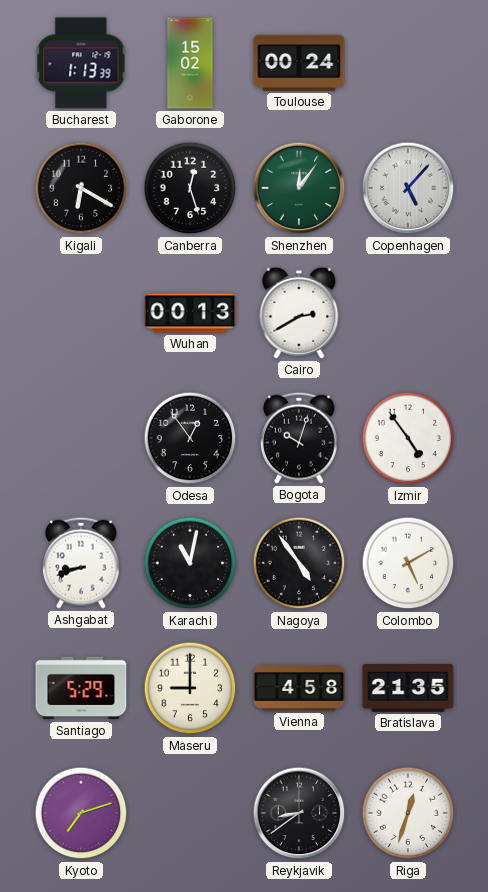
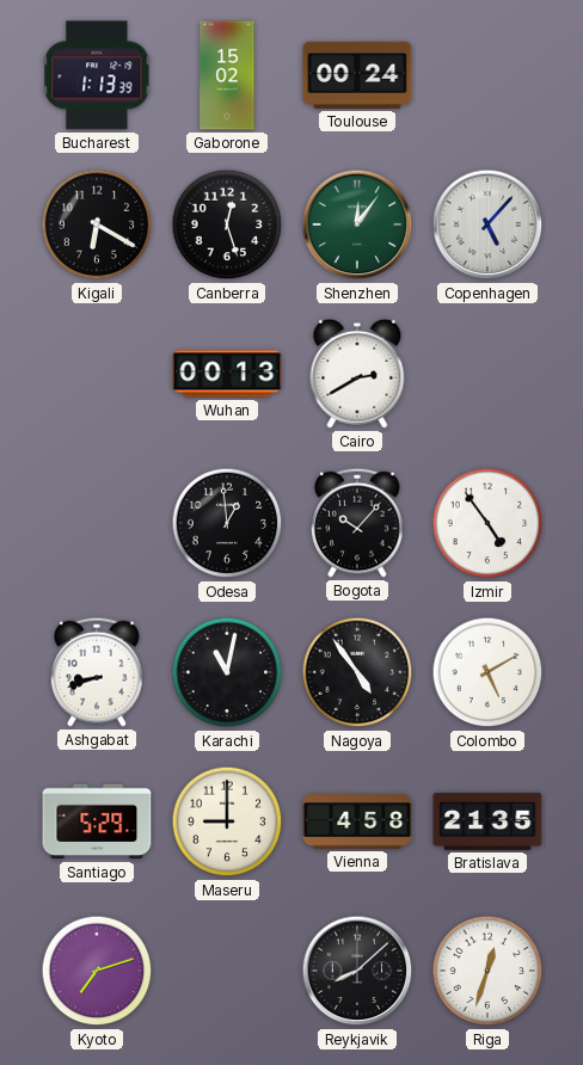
Odesa: 12:54 -> 12:59
Bogota: 10:03 -> 10:07
Reykjavik: 8:39 -> 8:08
